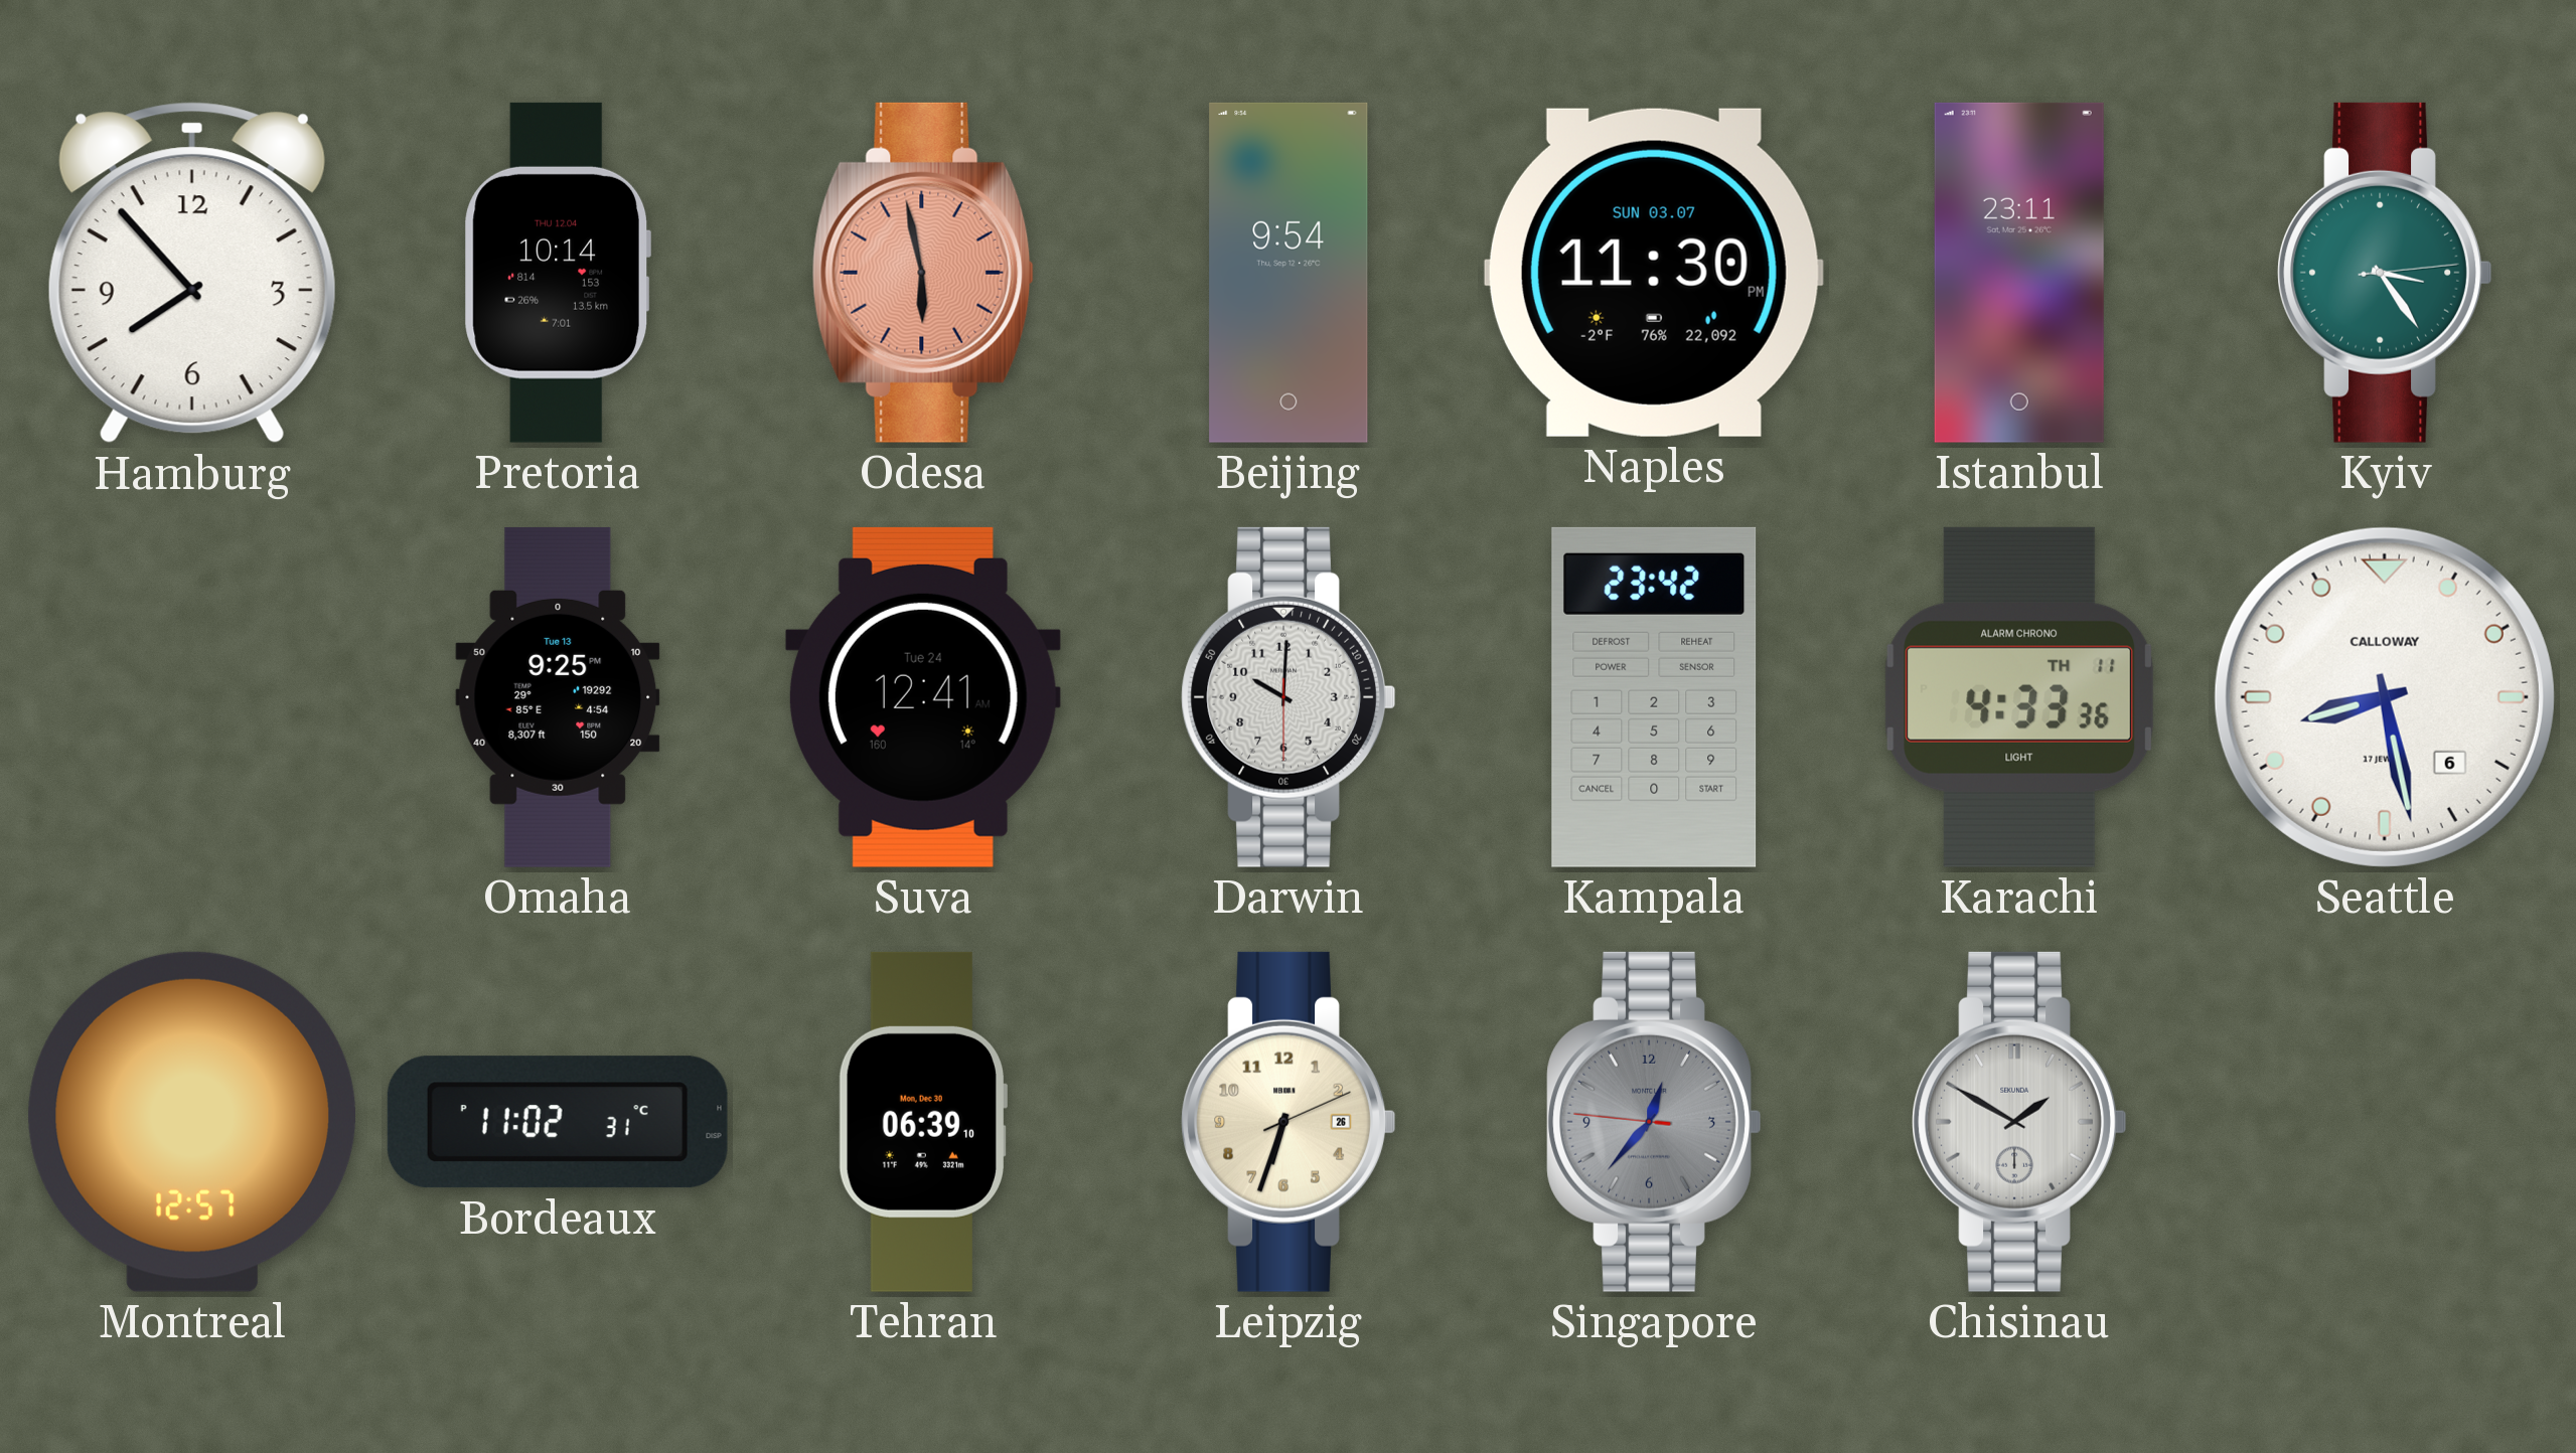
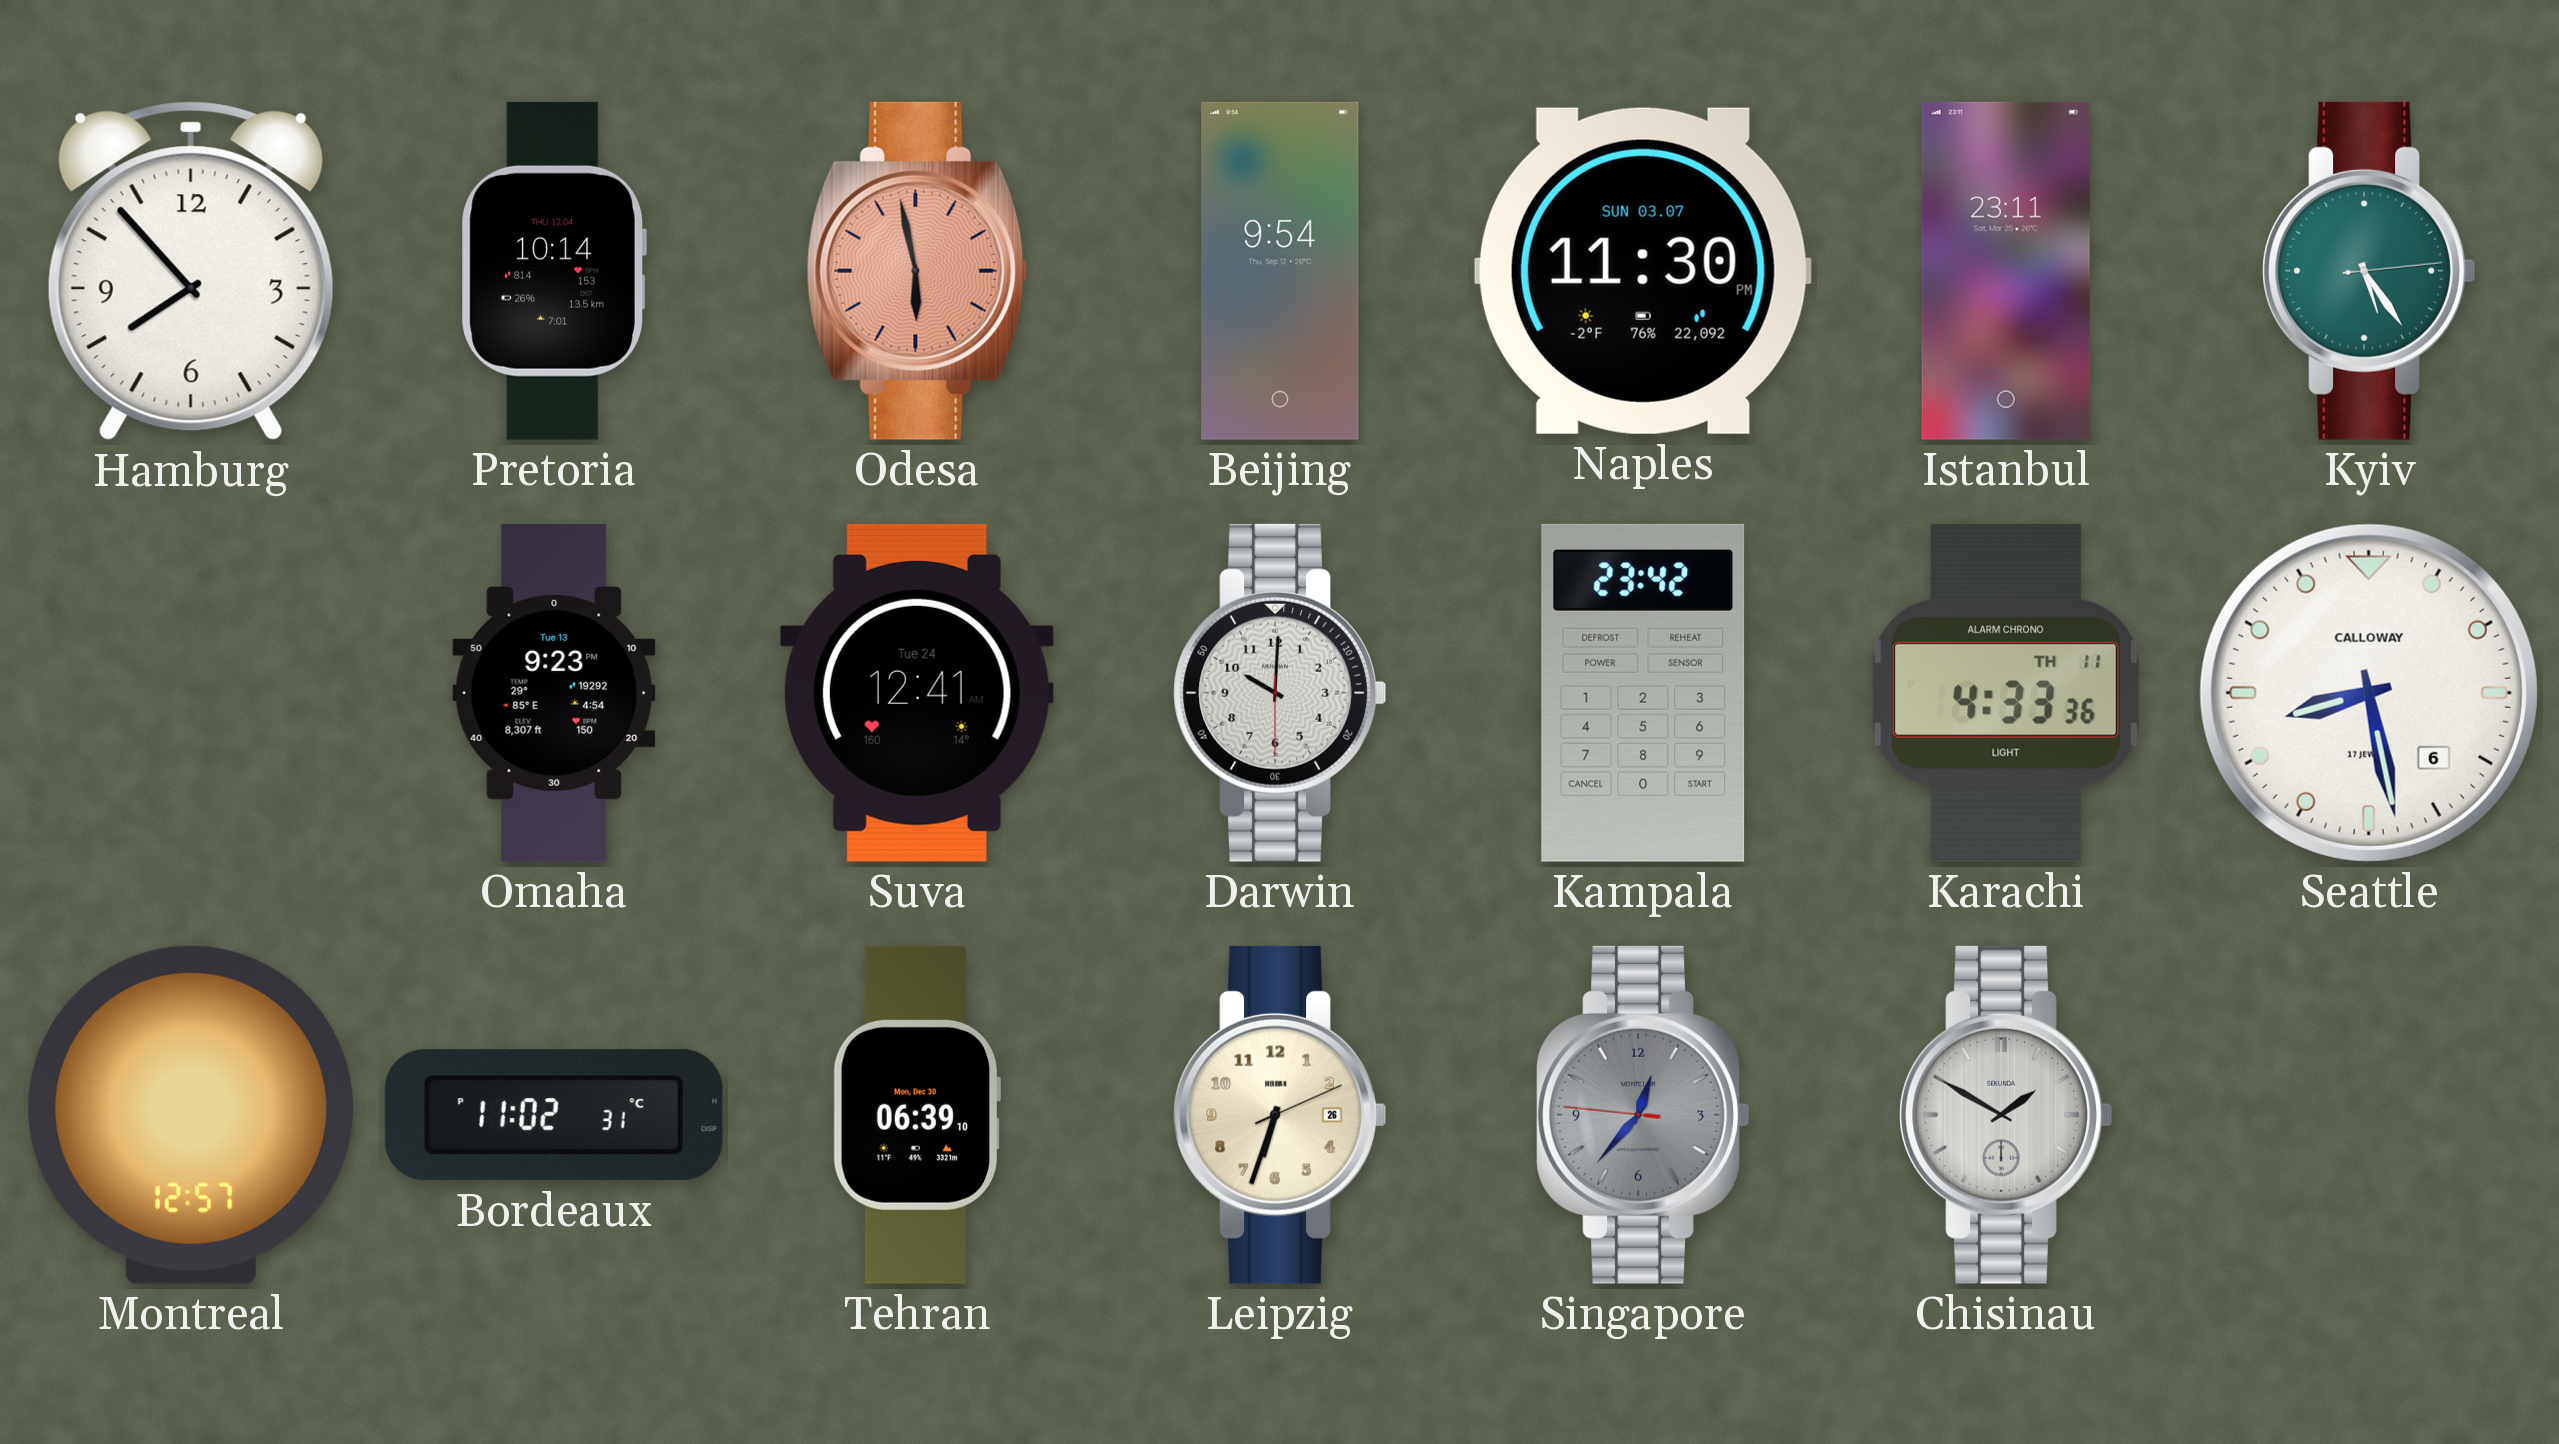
Kyiv: 3:24 -> 5:24
Omaha: 9:25 -> 9:23
